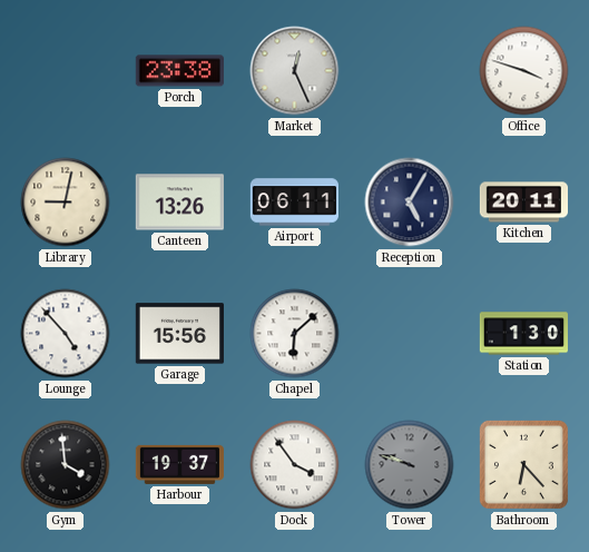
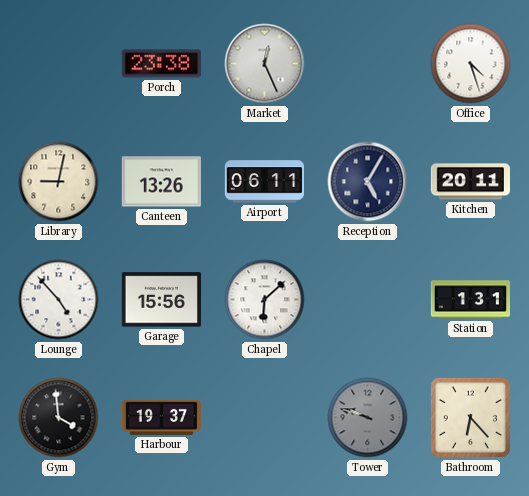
Office: 3:48 -> 4:27
Station: 1:30 -> 1:31
Dock: 3:54 -> none
